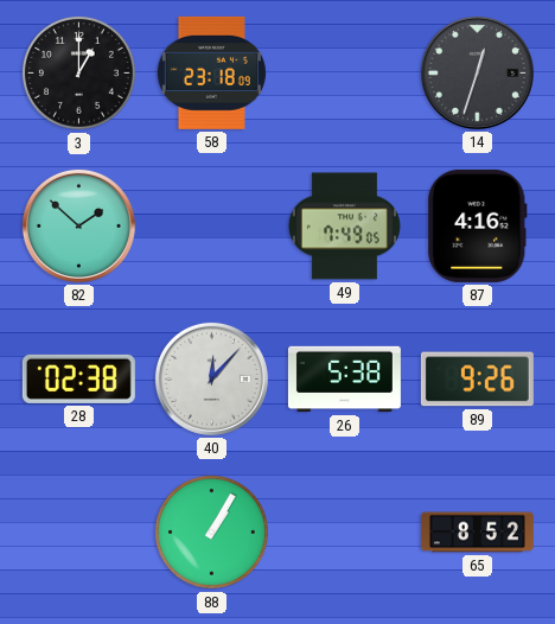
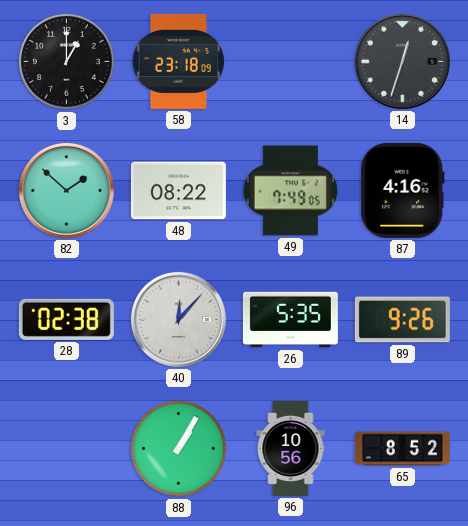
48: none -> 08:22
26: 5:38 -> 5:35
96: none -> 10:56
